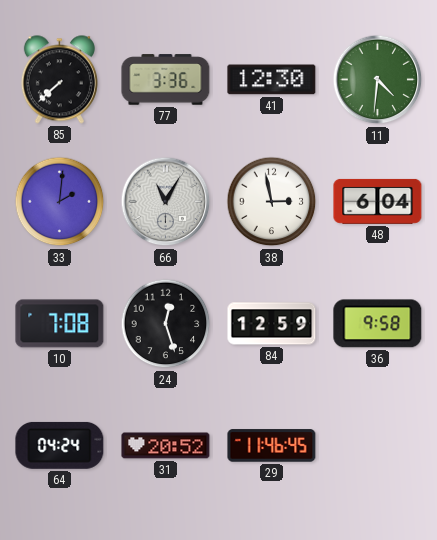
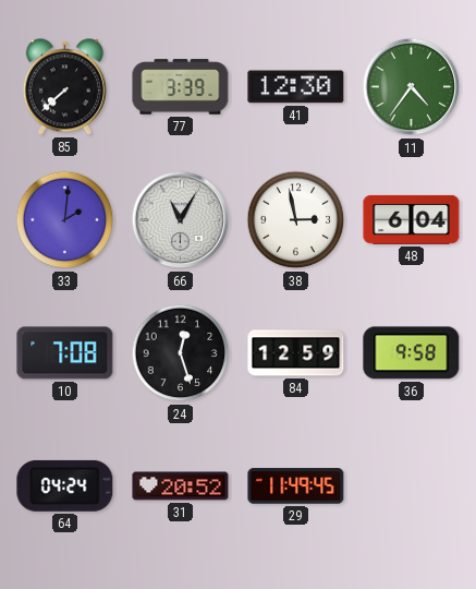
77: 3:36 -> 3:39
11: 4:31 -> 4:36
29: 11:46 -> 11:49
